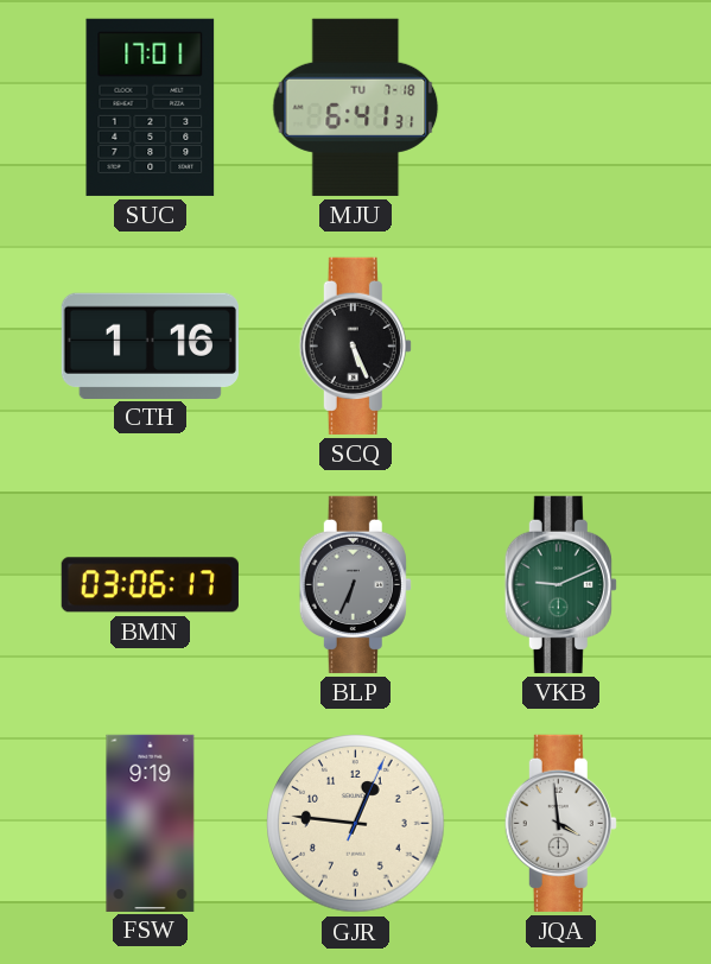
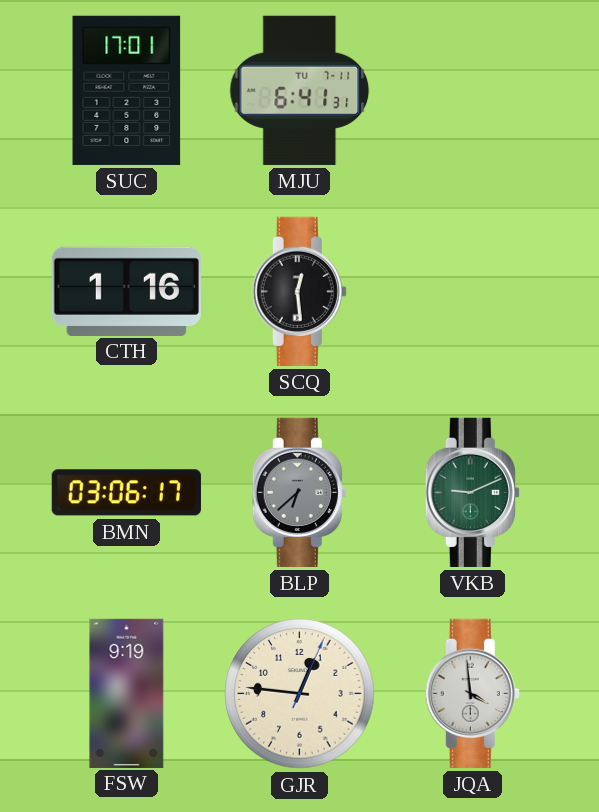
MJU date: TU 7-18 -> TU 7-11
SCQ: 5:26 -> 12:29
BLP: 6:34 -> 6:38
